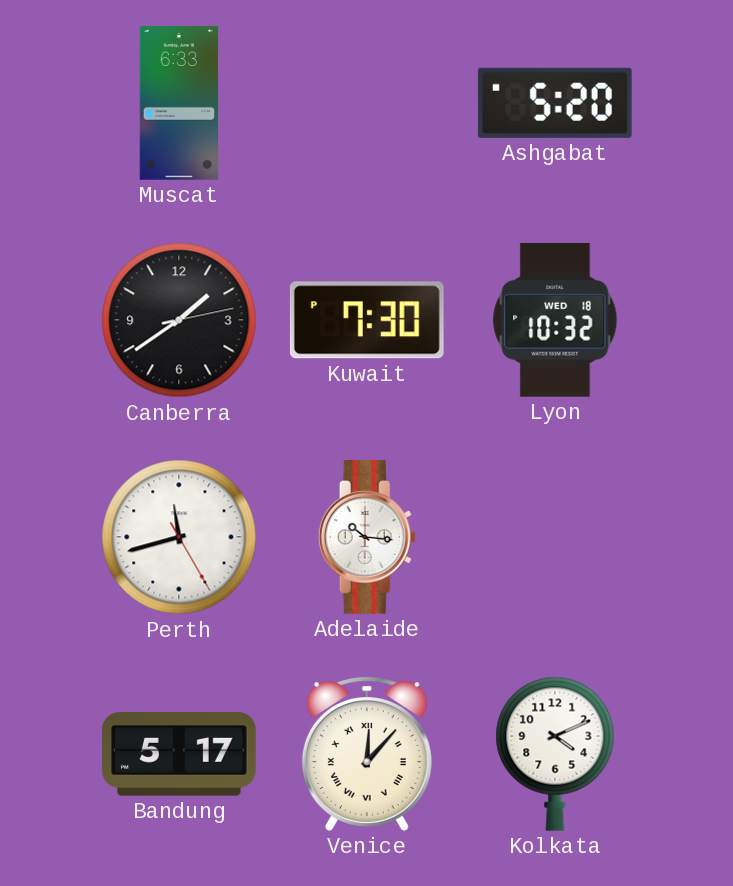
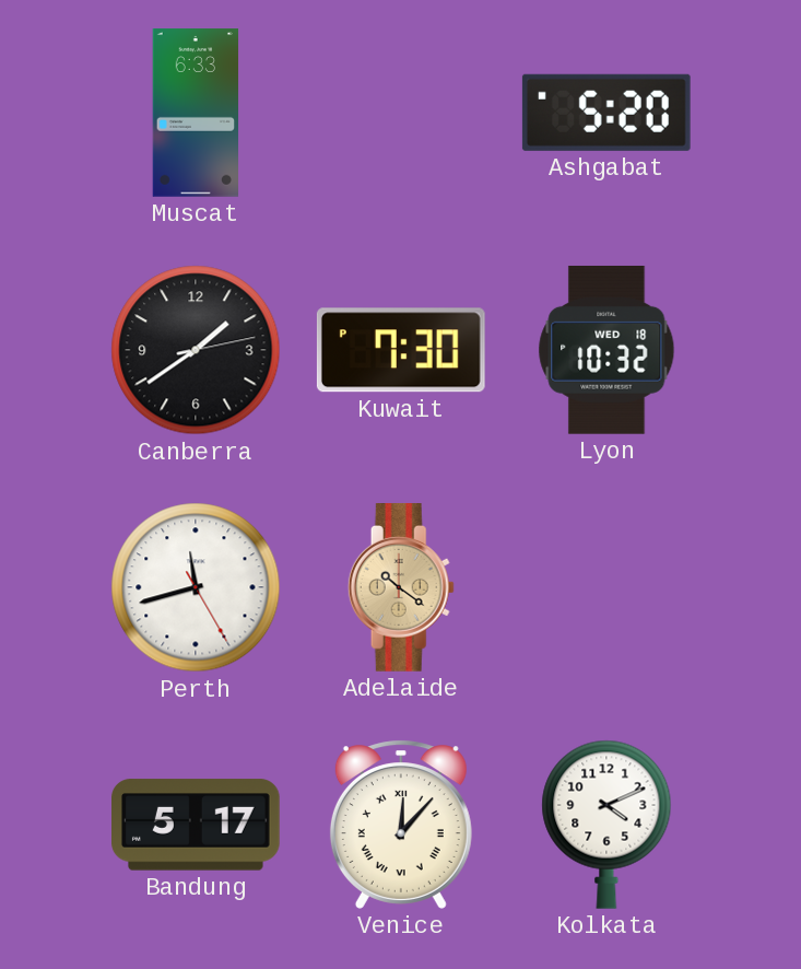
Adelaide: 10:16 -> 10:21
Adelaide dial: white -> champagne
